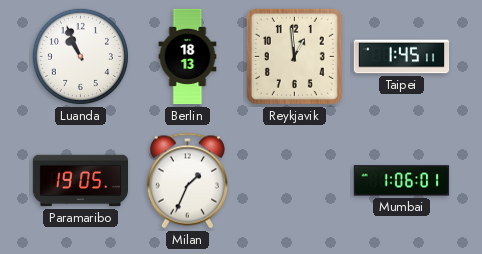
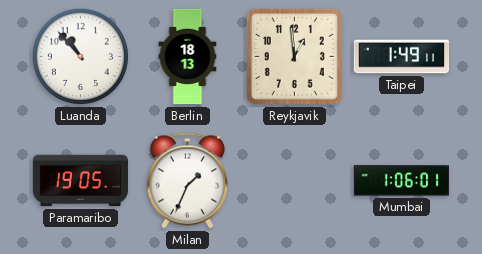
Luanda: 10:56 -> 10:53
Taipei: 1:45 -> 1:49
